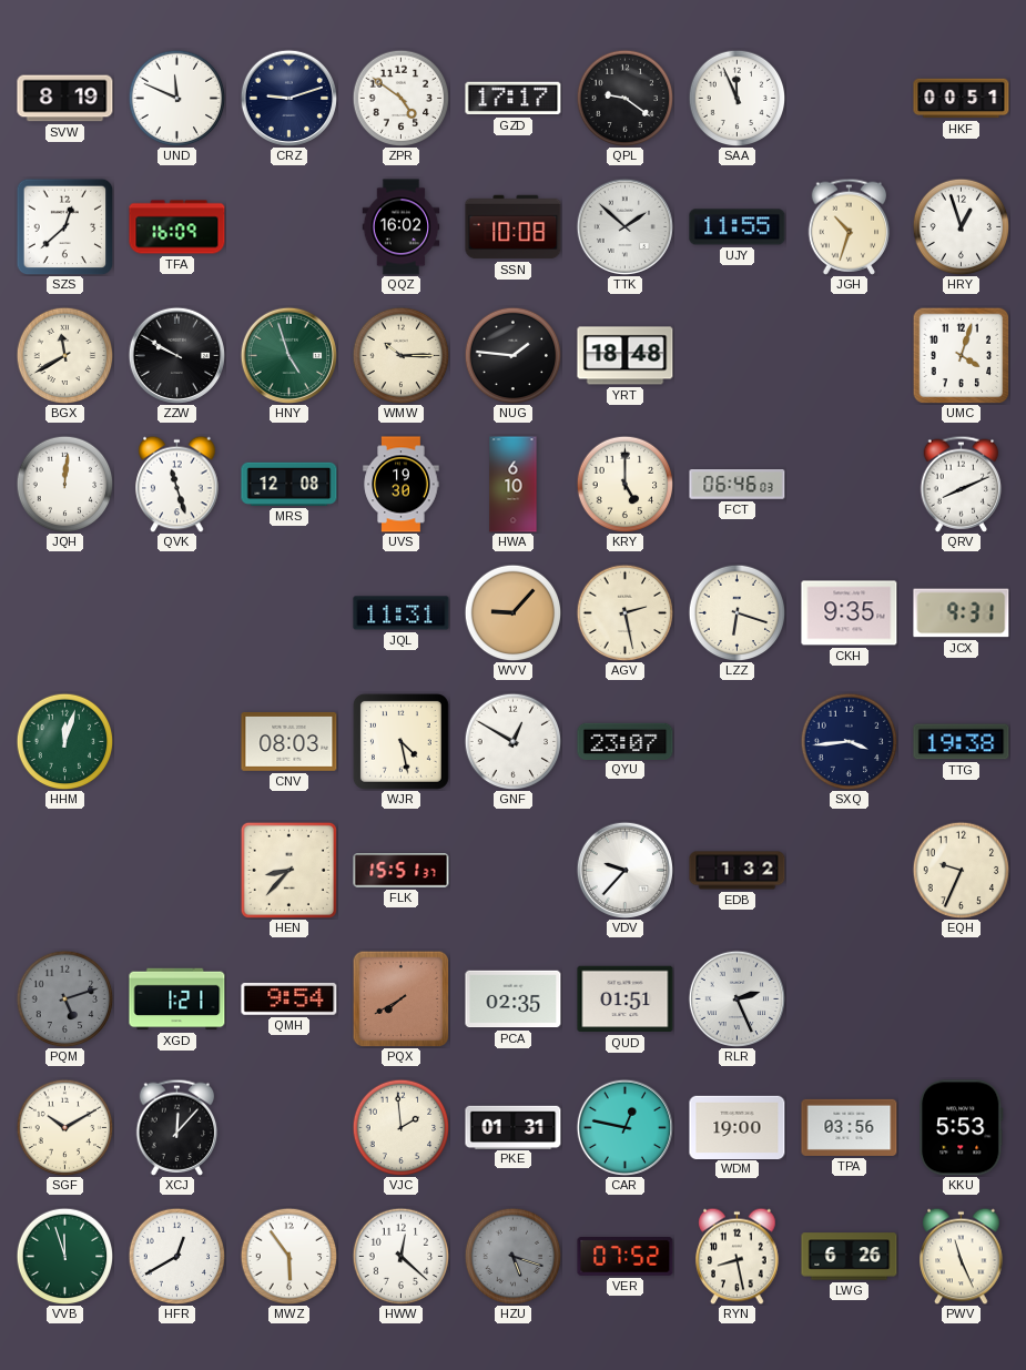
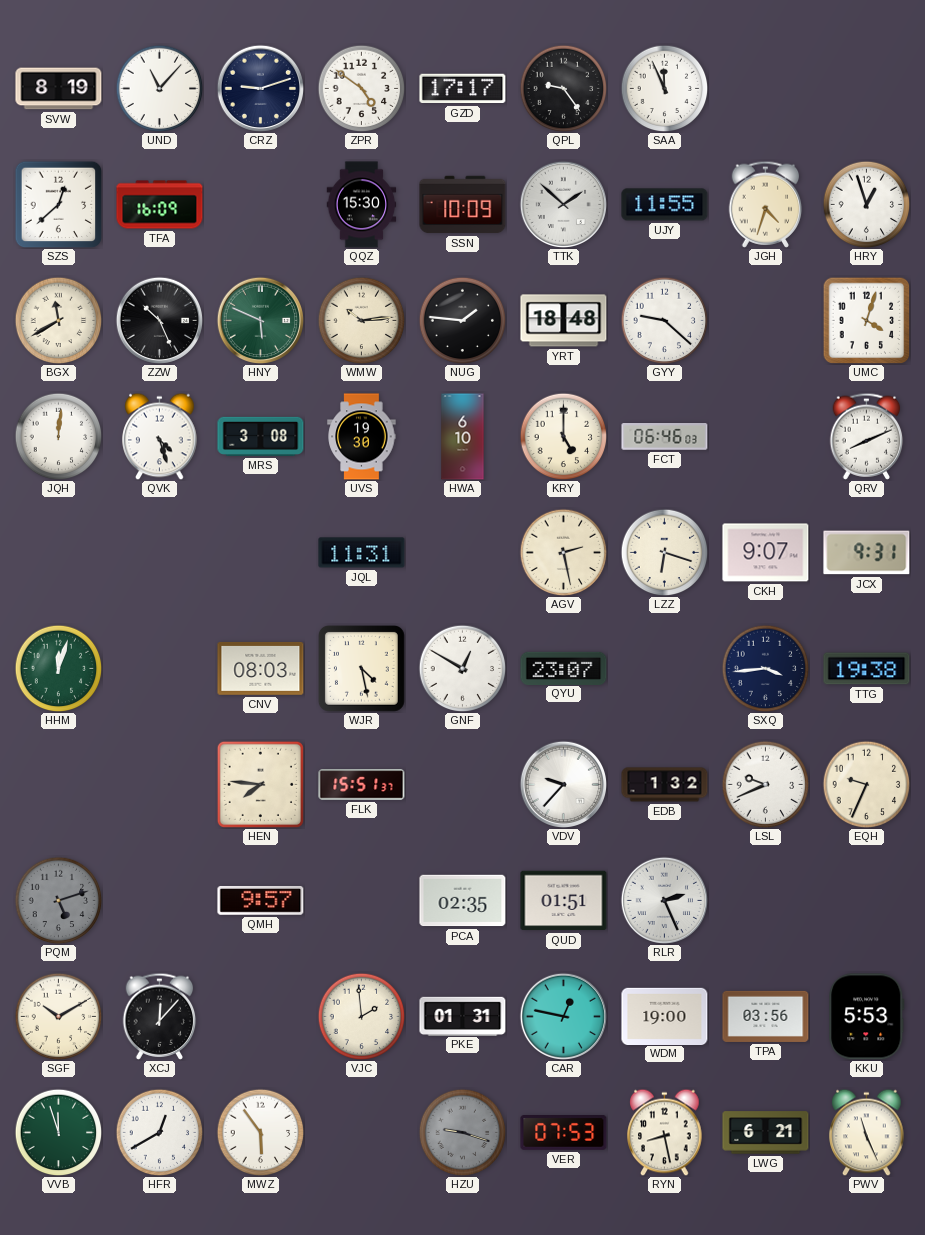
UND: 11:49 -> 11:07
QPL: 9:21 -> 9:24
HKF: 00:51 -> none
QQZ: 16:02 -> 15:30
SSN: 10:08 -> 10:09
JGH: 10:33 -> 4:33
ZZW: 9:50 -> 10:26
HNY: 4:57 -> 5:49
WMW: 10:15 -> 10:14
GYY: none -> 9:22
QVK: 11:27 -> 4:27
MRS: 12:08 -> 3:08
WVV: 9:07 -> none
CKH: 9:35 -> 9:07
HEN: 8:37 -> 7:46
LSL: none -> 9:41
XGD: 1:21 -> none
QMH: 9:54 -> 9:57
PQX: 7:40 -> none
HWW: 12:22 -> none
HZU: 5:18 -> 9:18
VER: 07:52 -> 07:53
LWG: 6:26 -> 6:21
